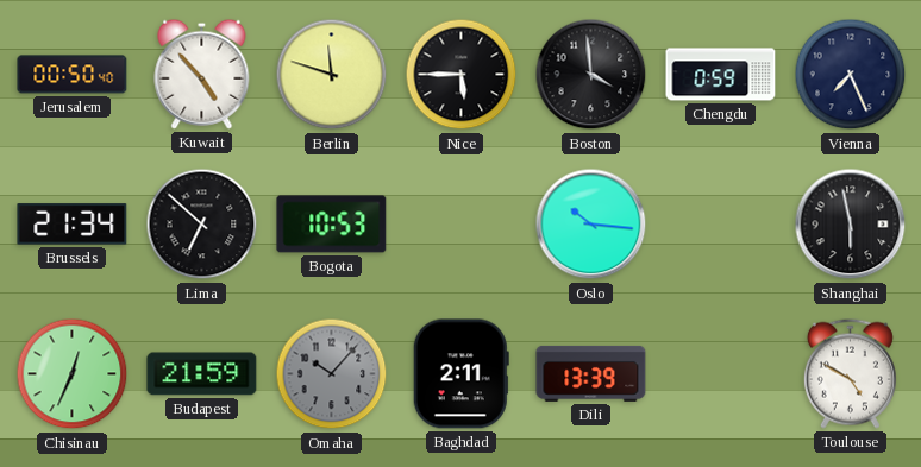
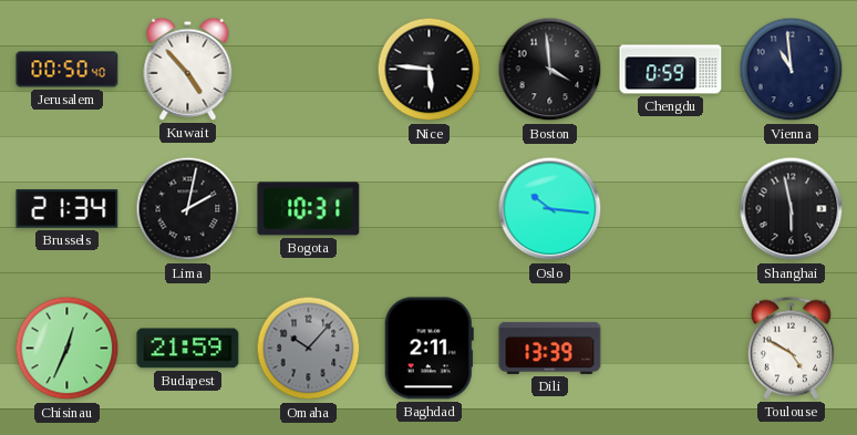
Berlin: 11:48 -> none
Nice: 5:45 -> 5:46
Vienna: 7:26 -> 10:59
Lima: 6:52 -> 2:02
Bogota: 10:53 -> 10:31
